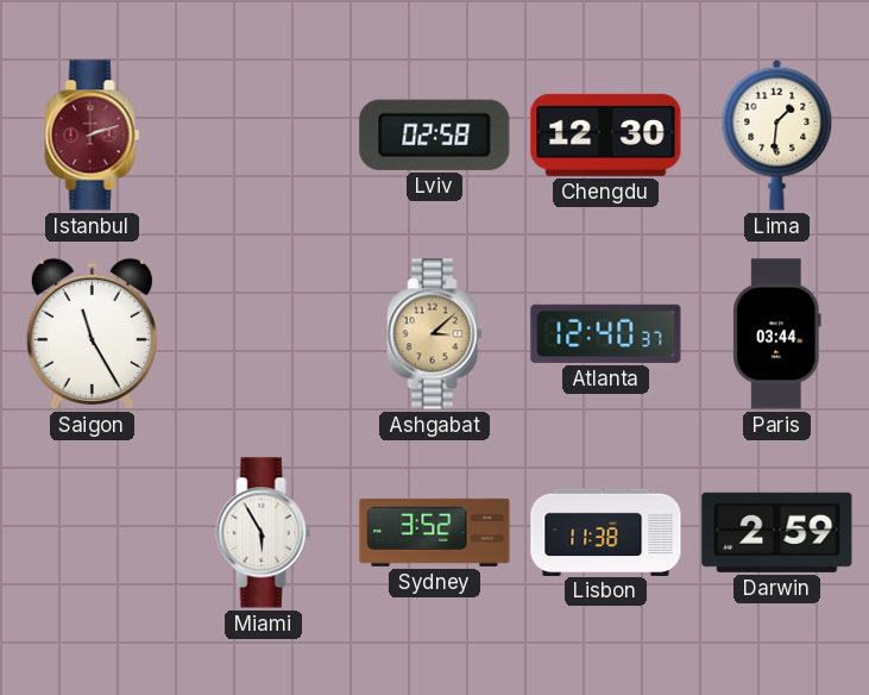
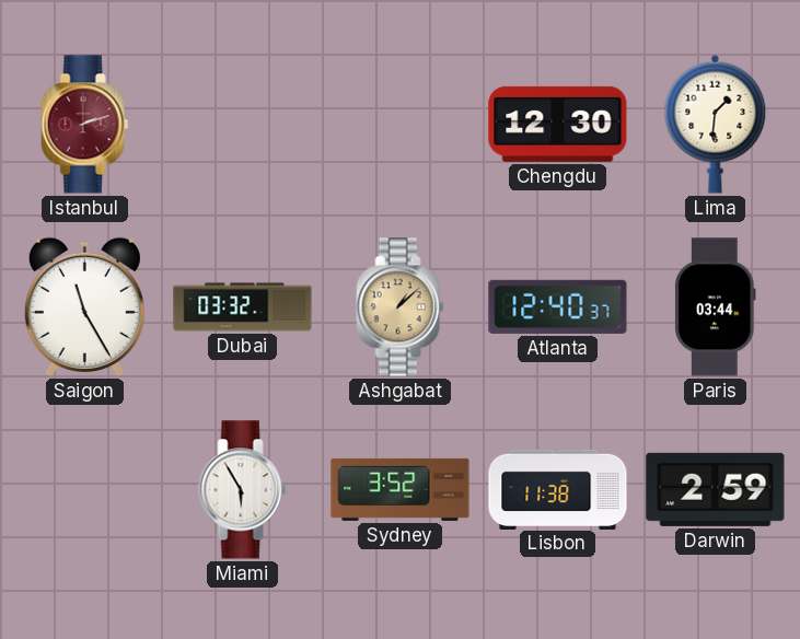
Lviv: 02:58 -> none
Dubai: none -> 03:32
Ashgabat: 3:08 -> 1:08
